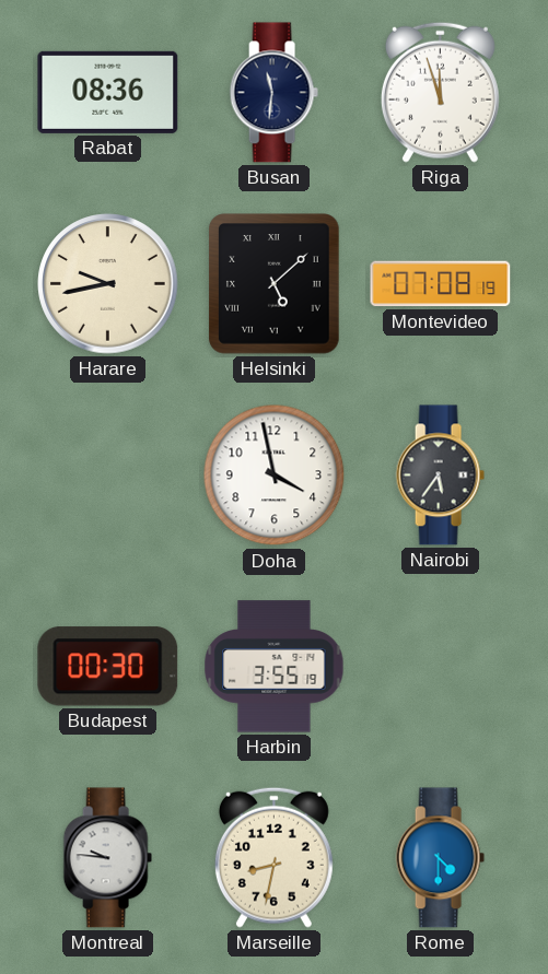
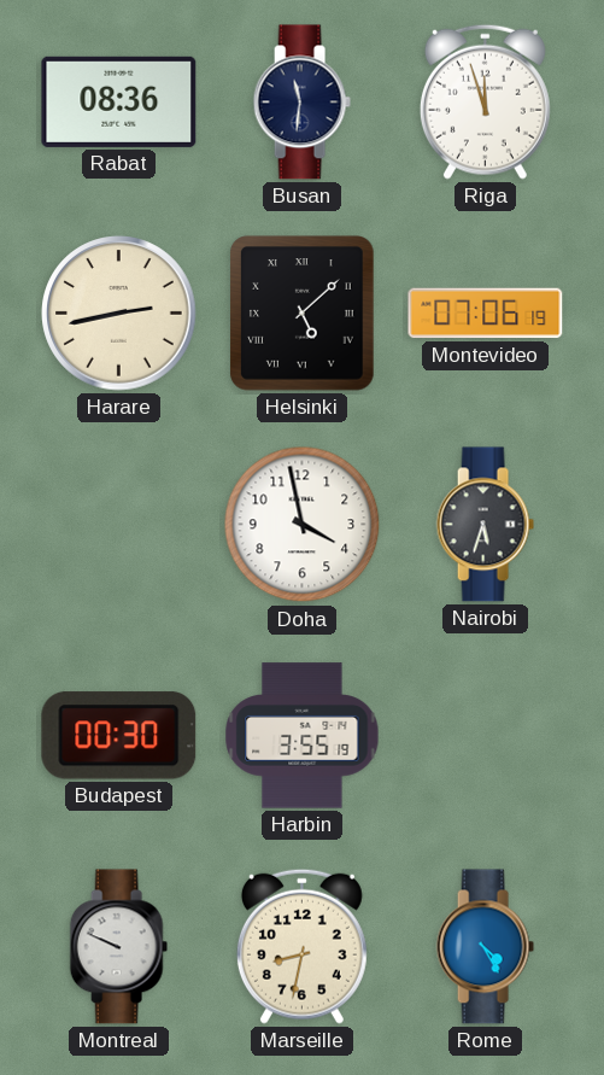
Harare: 9:43 -> 2:43
Montevideo: 07:08 -> 07:06
Nairobi: 5:36 -> 5:33
Montreal: 9:46 -> 9:49
Rome: 4:30 -> 4:25
